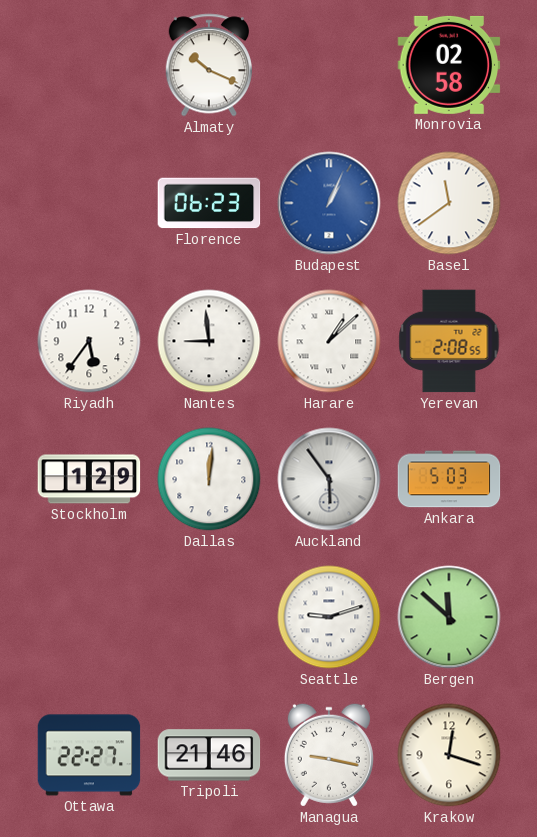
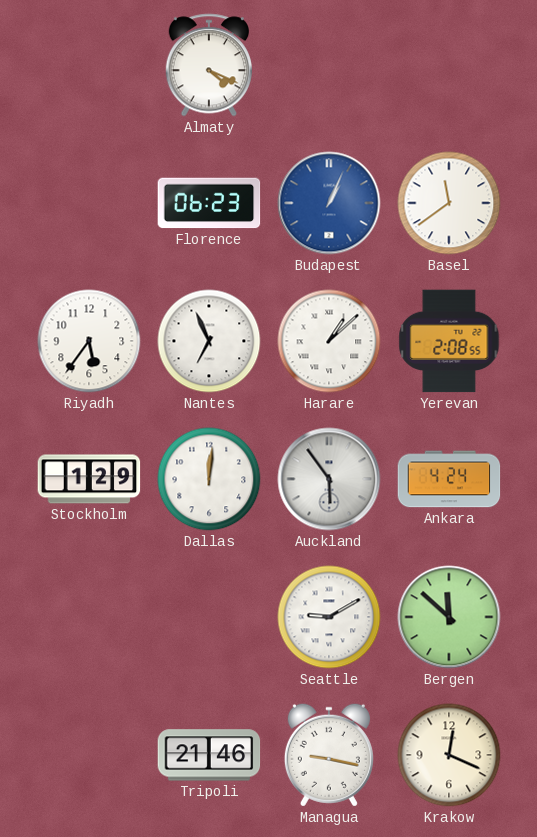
Almaty: 10:19 -> 4:19
Monrovia: 02:58 -> none
Nantes: 8:59 -> 6:56
Ankara: 5:03 -> 4:24
Seattle: 9:12 -> 9:10
Ottawa: 22:27 -> none
Krakow: 12:18 -> 12:19
